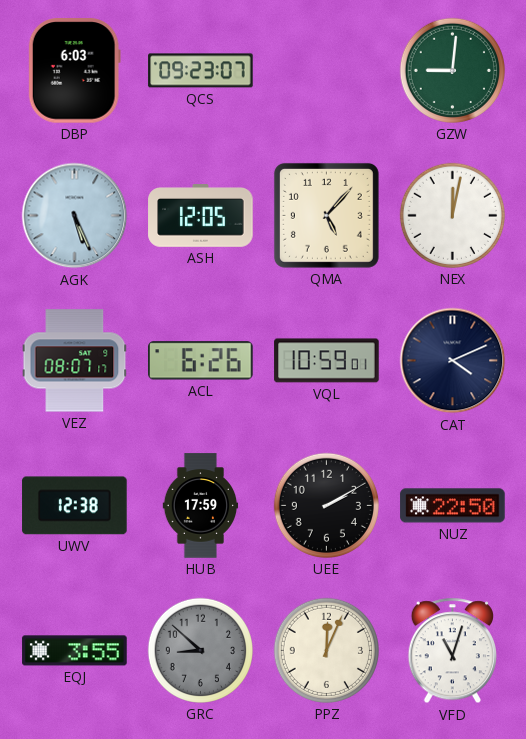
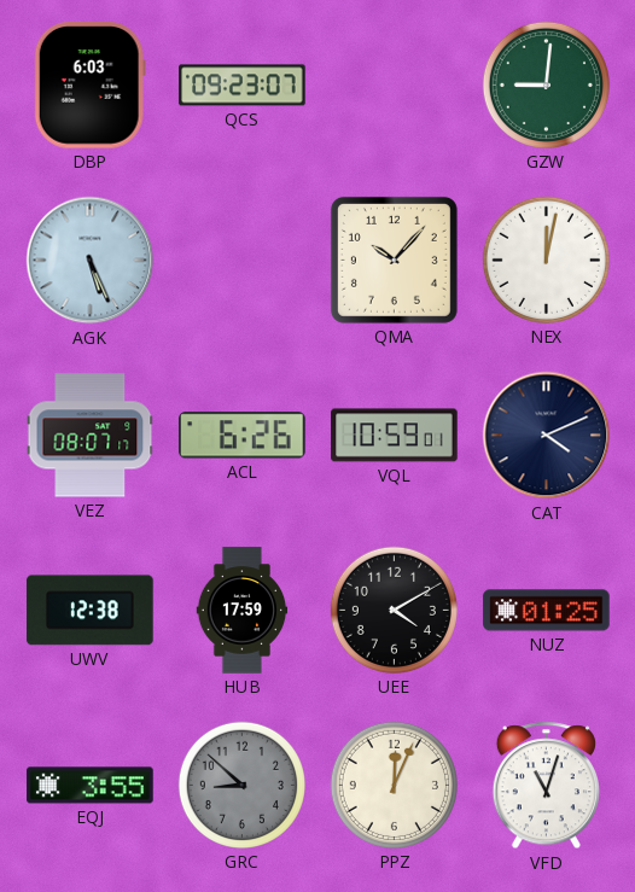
ASH: 12:05 -> none
QMA: 5:07 -> 10:07
UEE: 2:10 -> 4:10
NUZ: 22:50 -> 01:25
